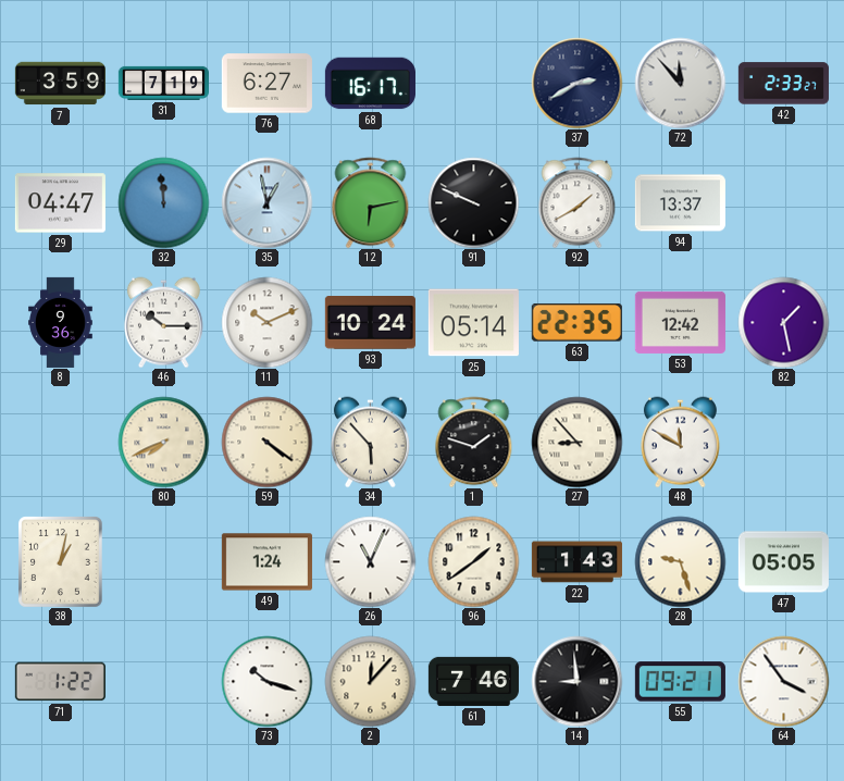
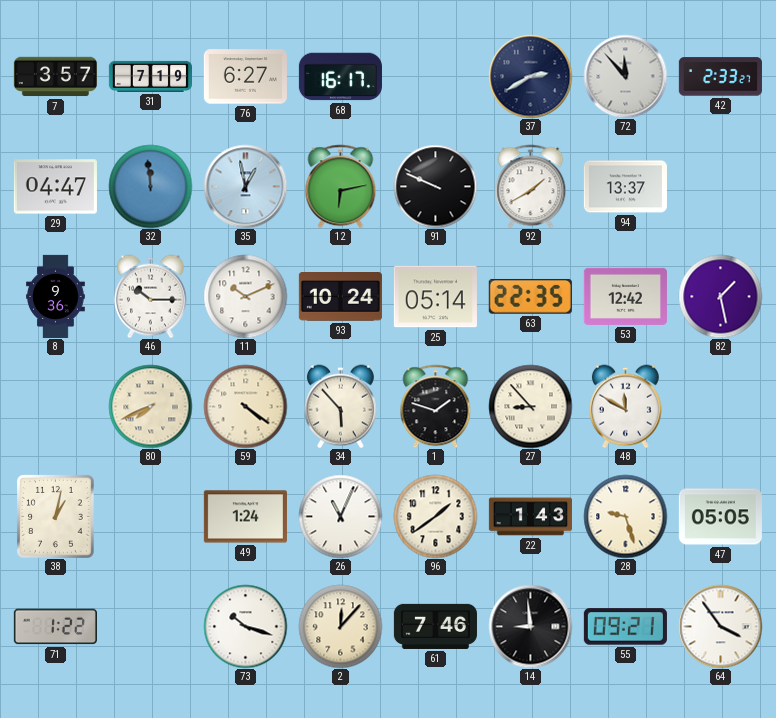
7: 3:59 -> 3:57
